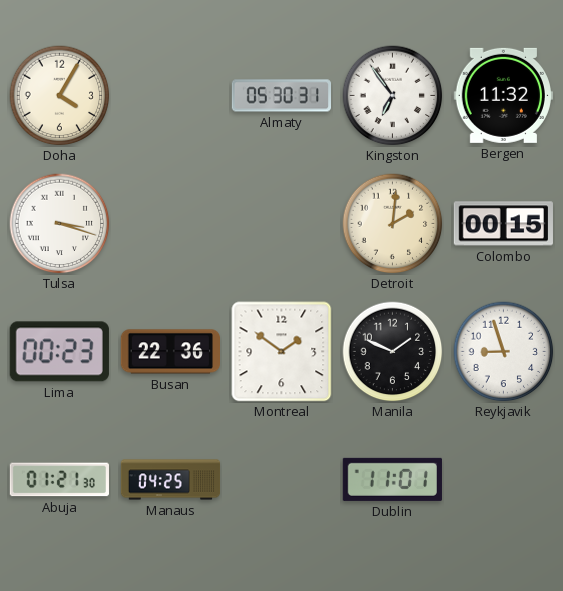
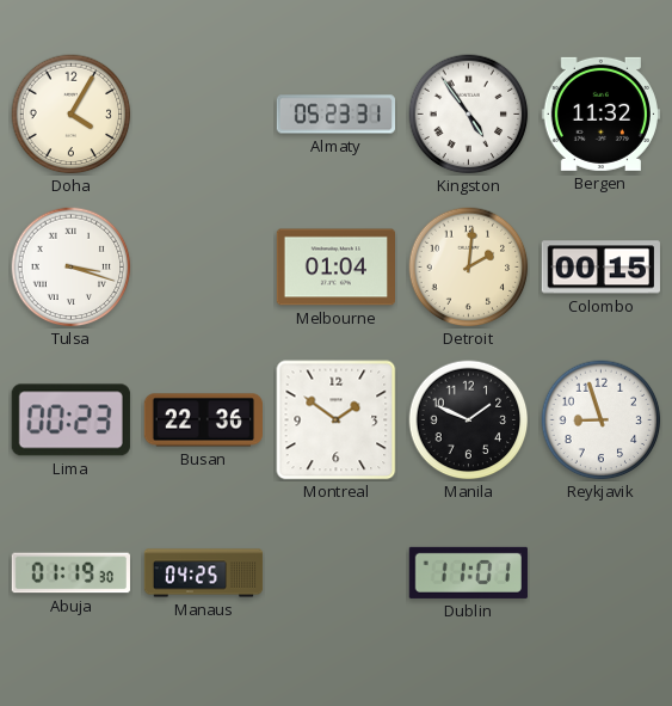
Almaty: 05:30 -> 05:23
Kingston: 6:54 -> 4:54
Melbourne: none -> 01:04
Abuja: 01:21 -> 01:19
